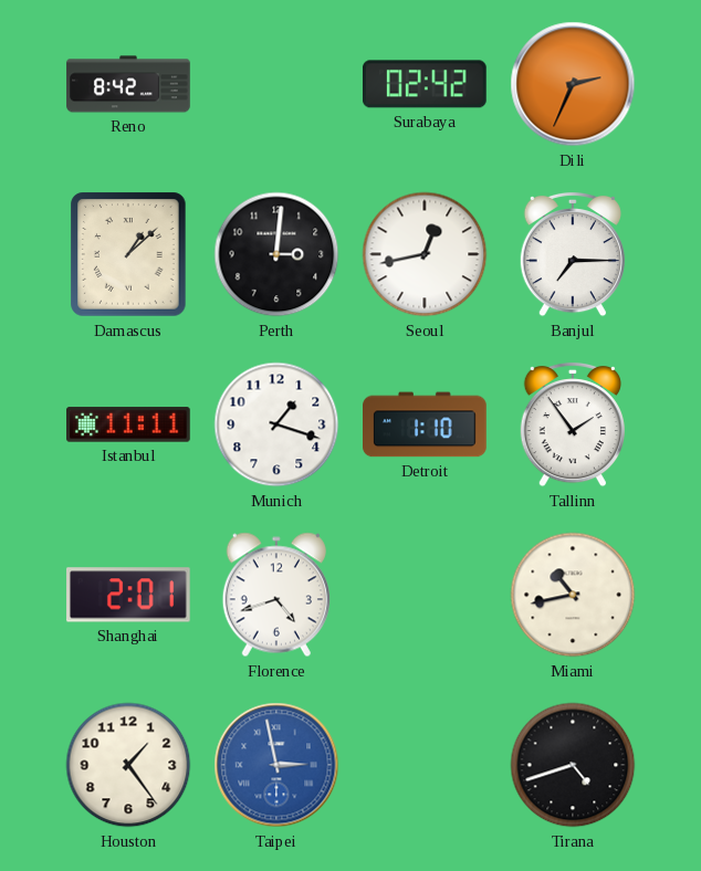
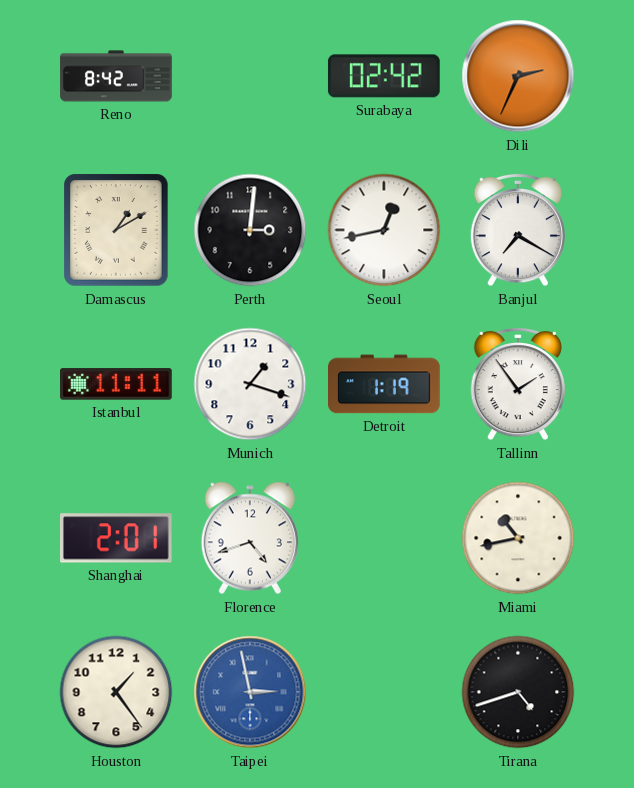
Damascus: 1:08 -> 1:10
Banjul: 7:15 -> 7:20
Detroit: 1:10 -> 1:19
